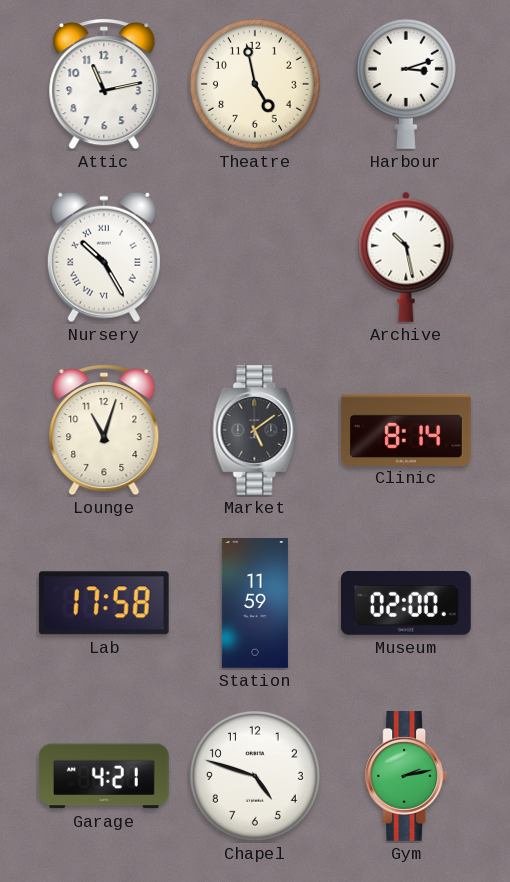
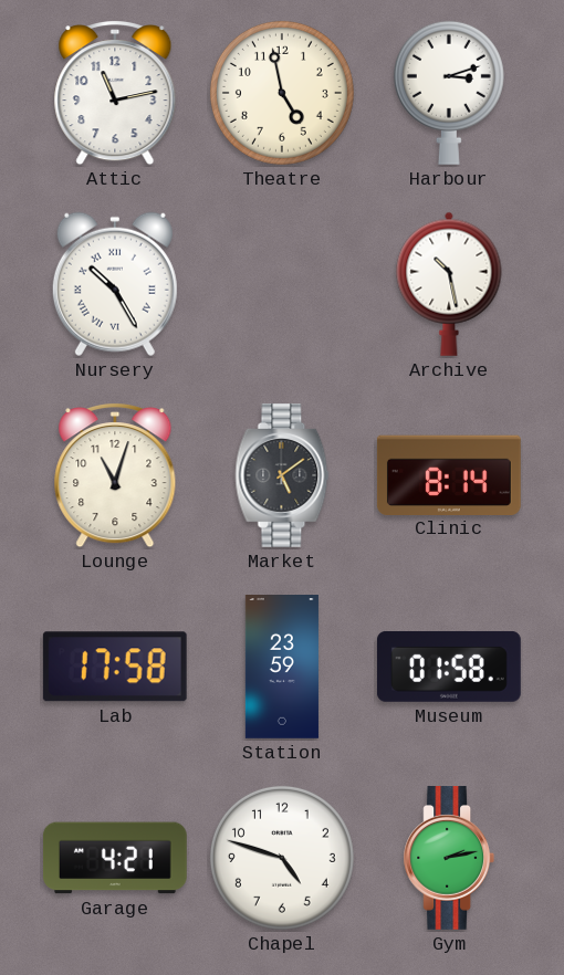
Station: 11:59 -> 23:59
Museum: 02:00 -> 01:58
